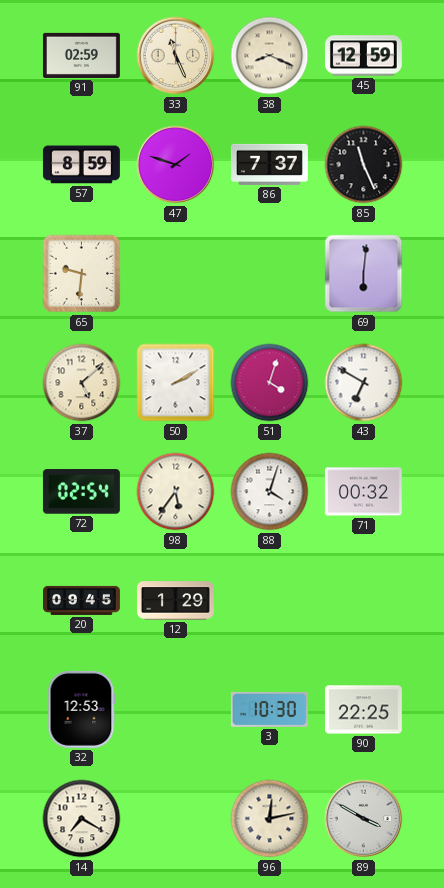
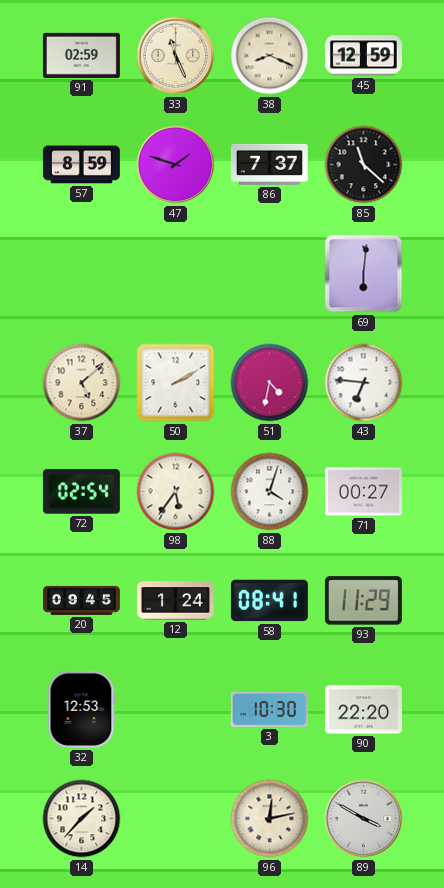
85: 11:26 -> 11:22
65: 9:31 -> none
51: 4:03 -> 4:32
43: 6:50 -> 6:46
71: 00:32 -> 00:27
12: 1:29 -> 1:24
58: none -> 08:41
93: none -> 11:29
90: 22:25 -> 22:20
14: 7:20 -> 1:37
